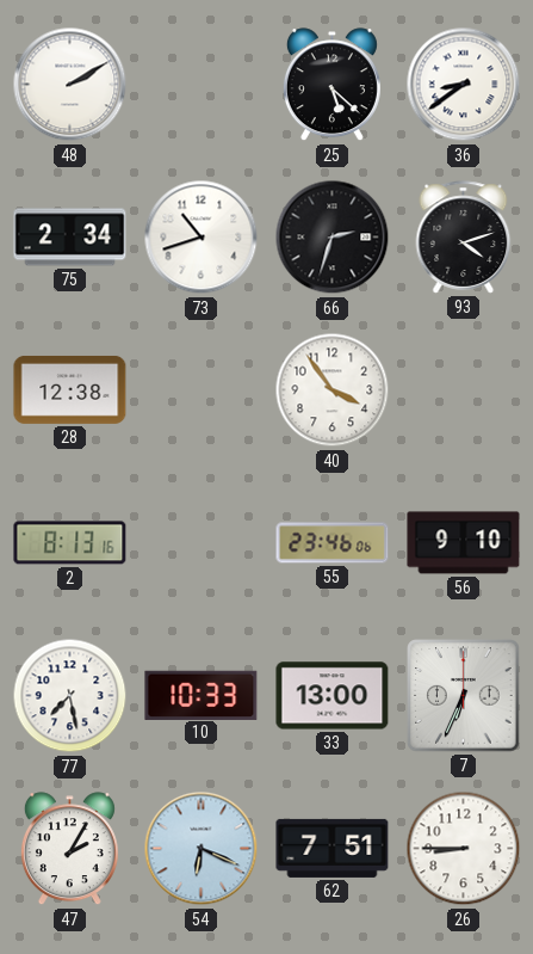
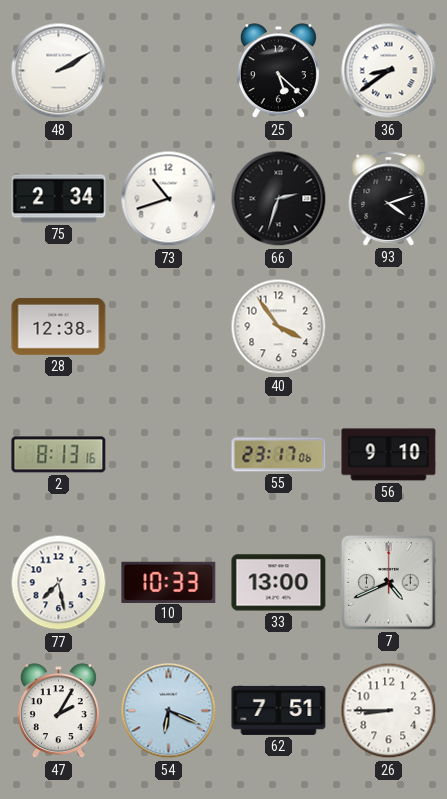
55: 23:46 -> 23:17
7: 6:34 -> 4:41
